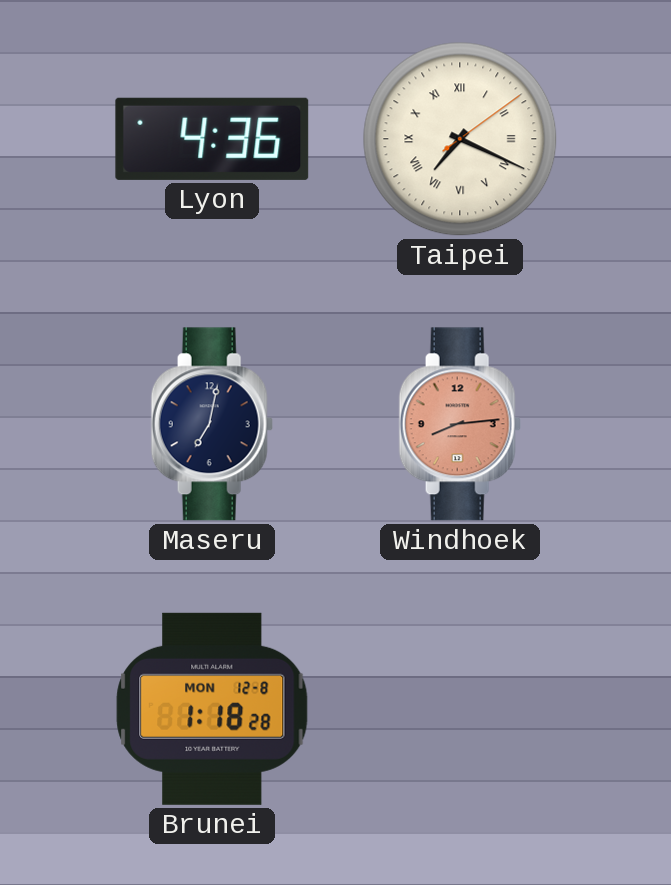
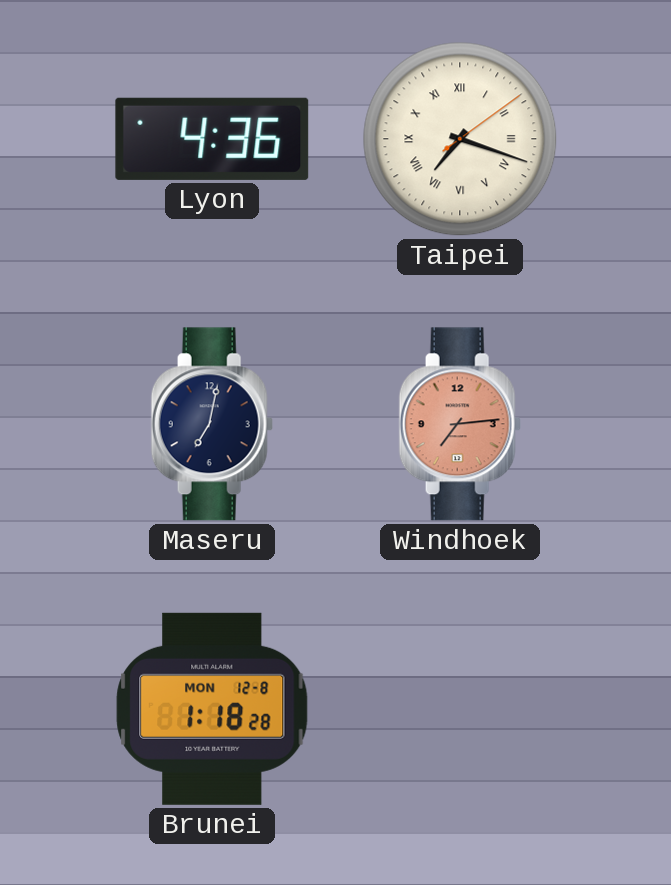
Taipei: 7:19 -> 7:18
Windhoek: 8:14 -> 7:14
